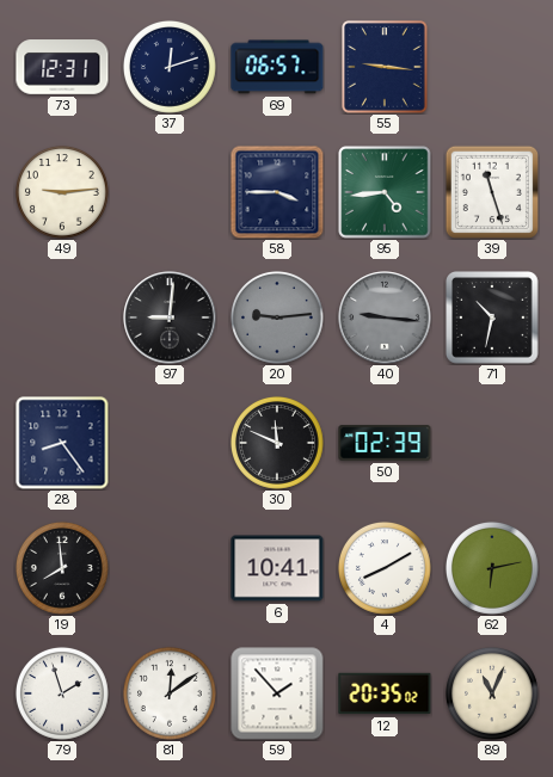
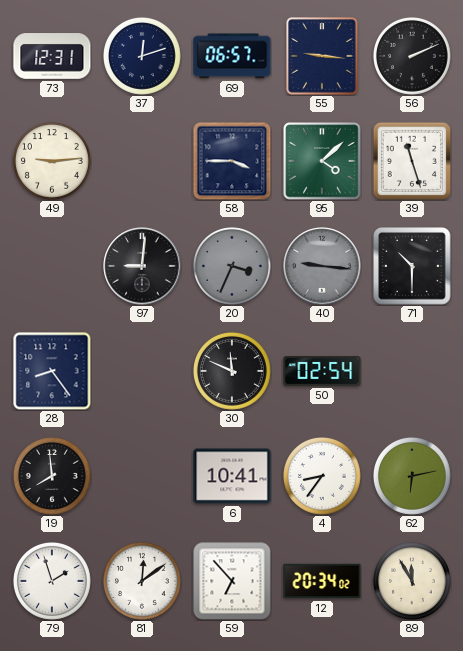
56: none -> 2:11
95: 4:44 -> 4:08
20: 9:14 -> 3:34
71: 10:32 -> 10:30
50: 02:39 -> 02:54
4: 8:10 -> 8:36
59: 1:53 -> 6:53
12: 20:35 -> 20:34
89: 11:04 -> 11:55
